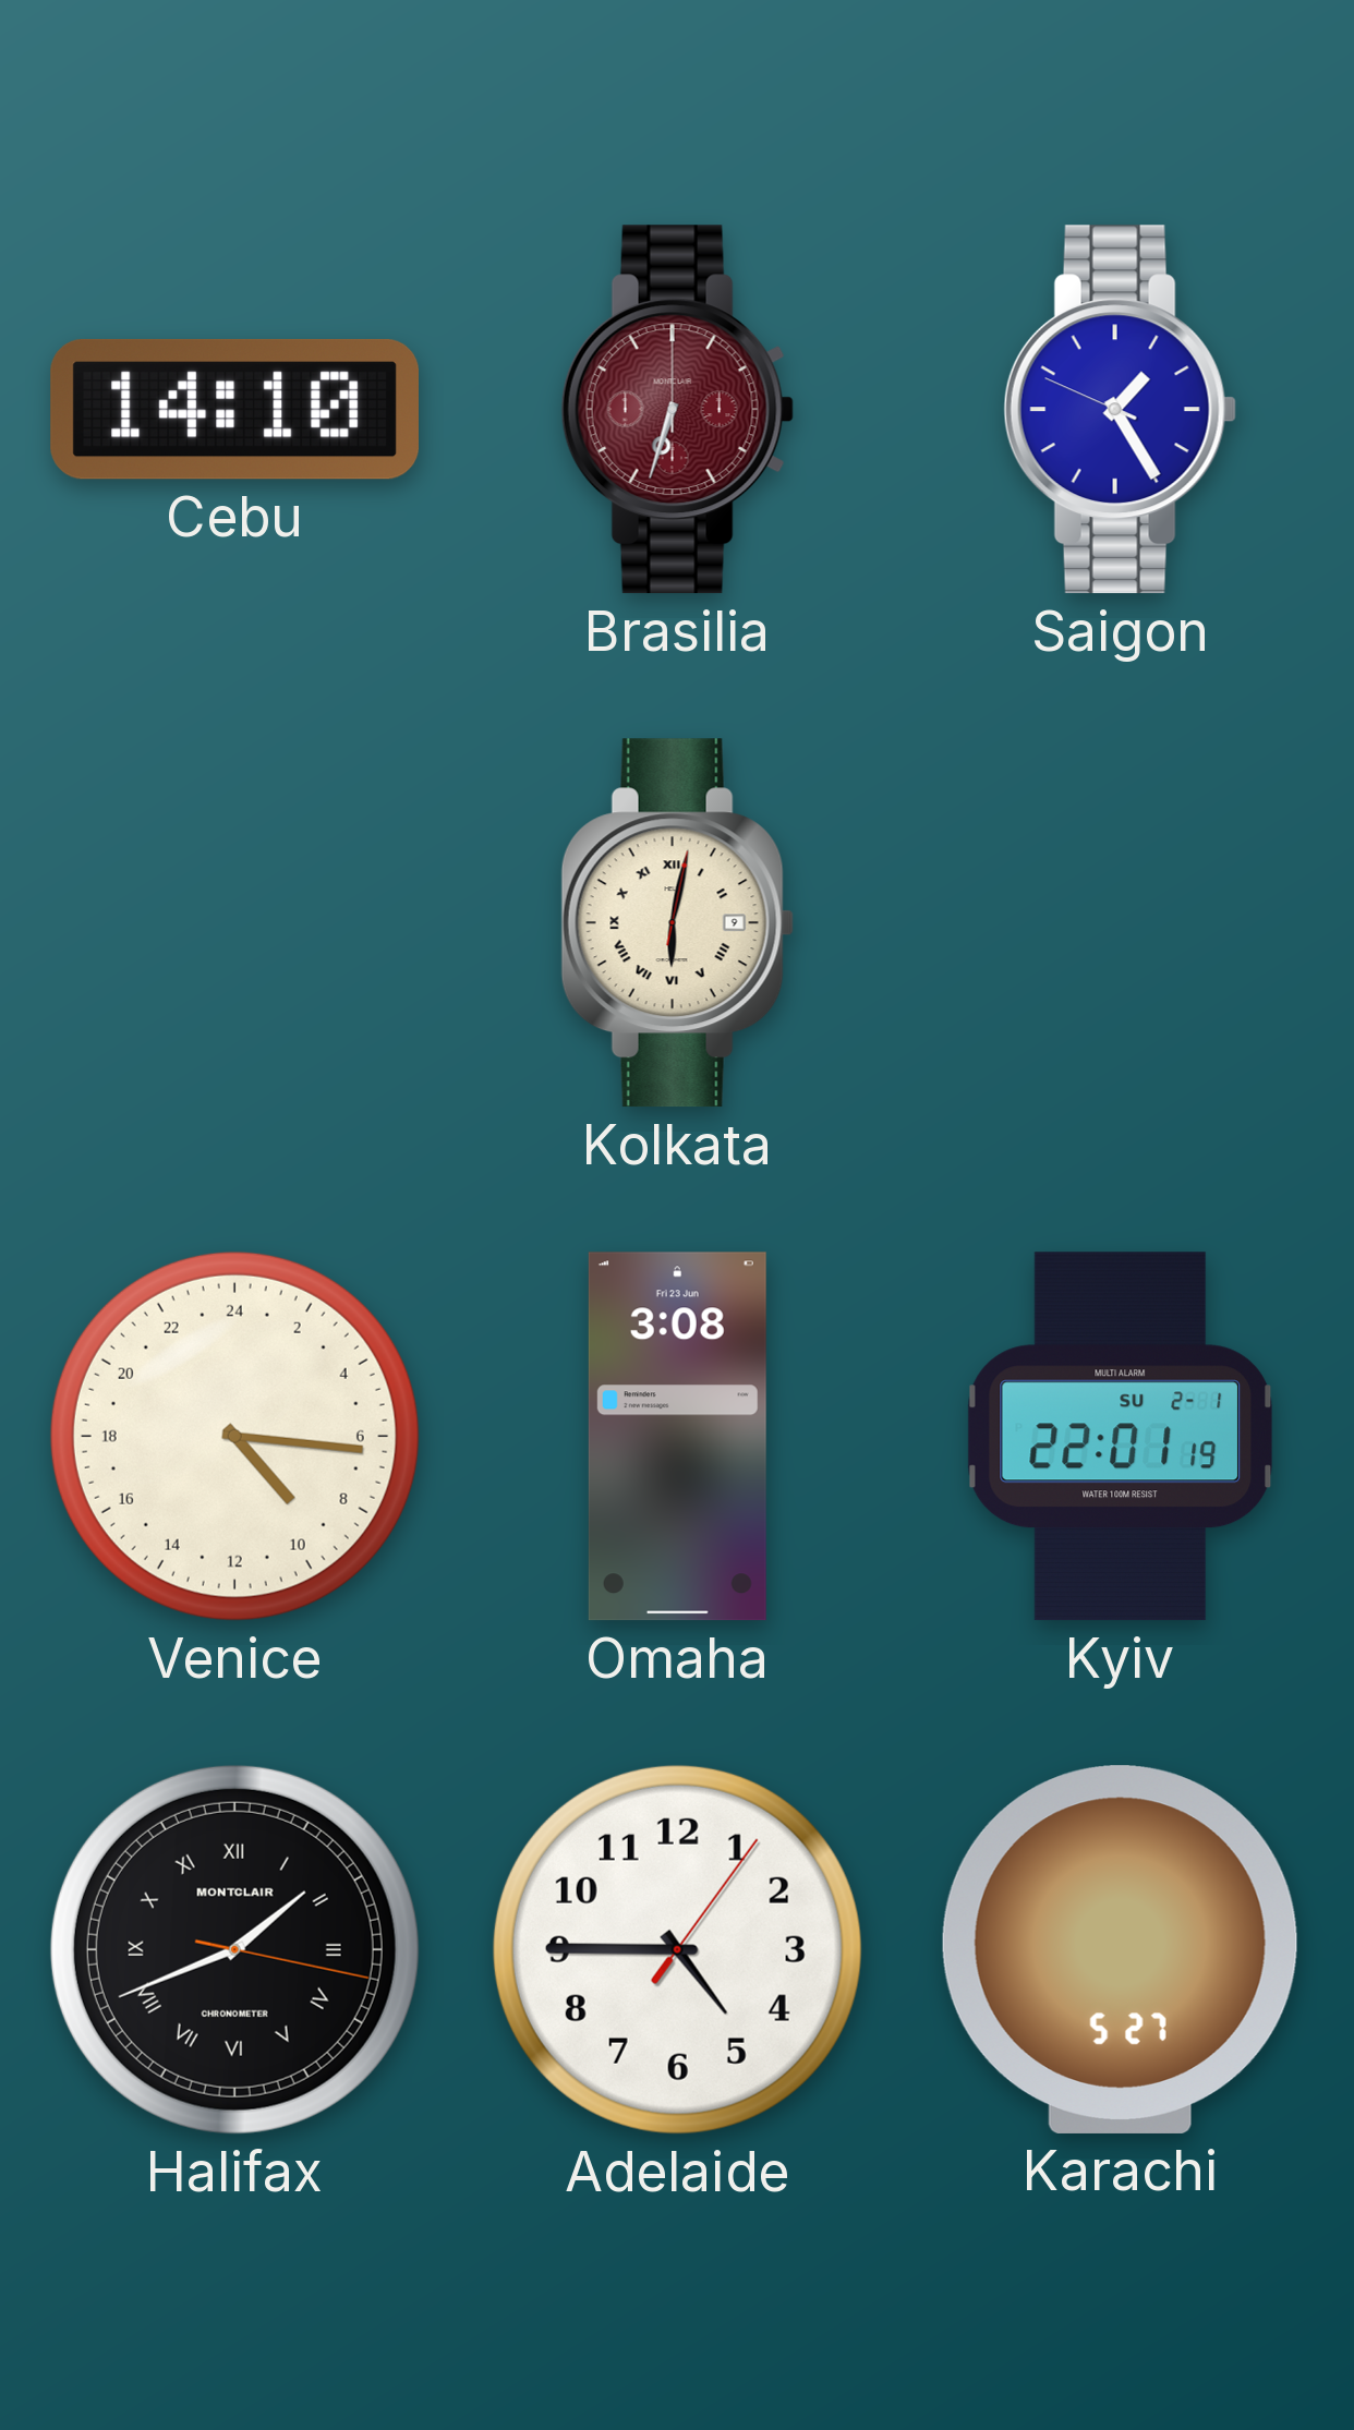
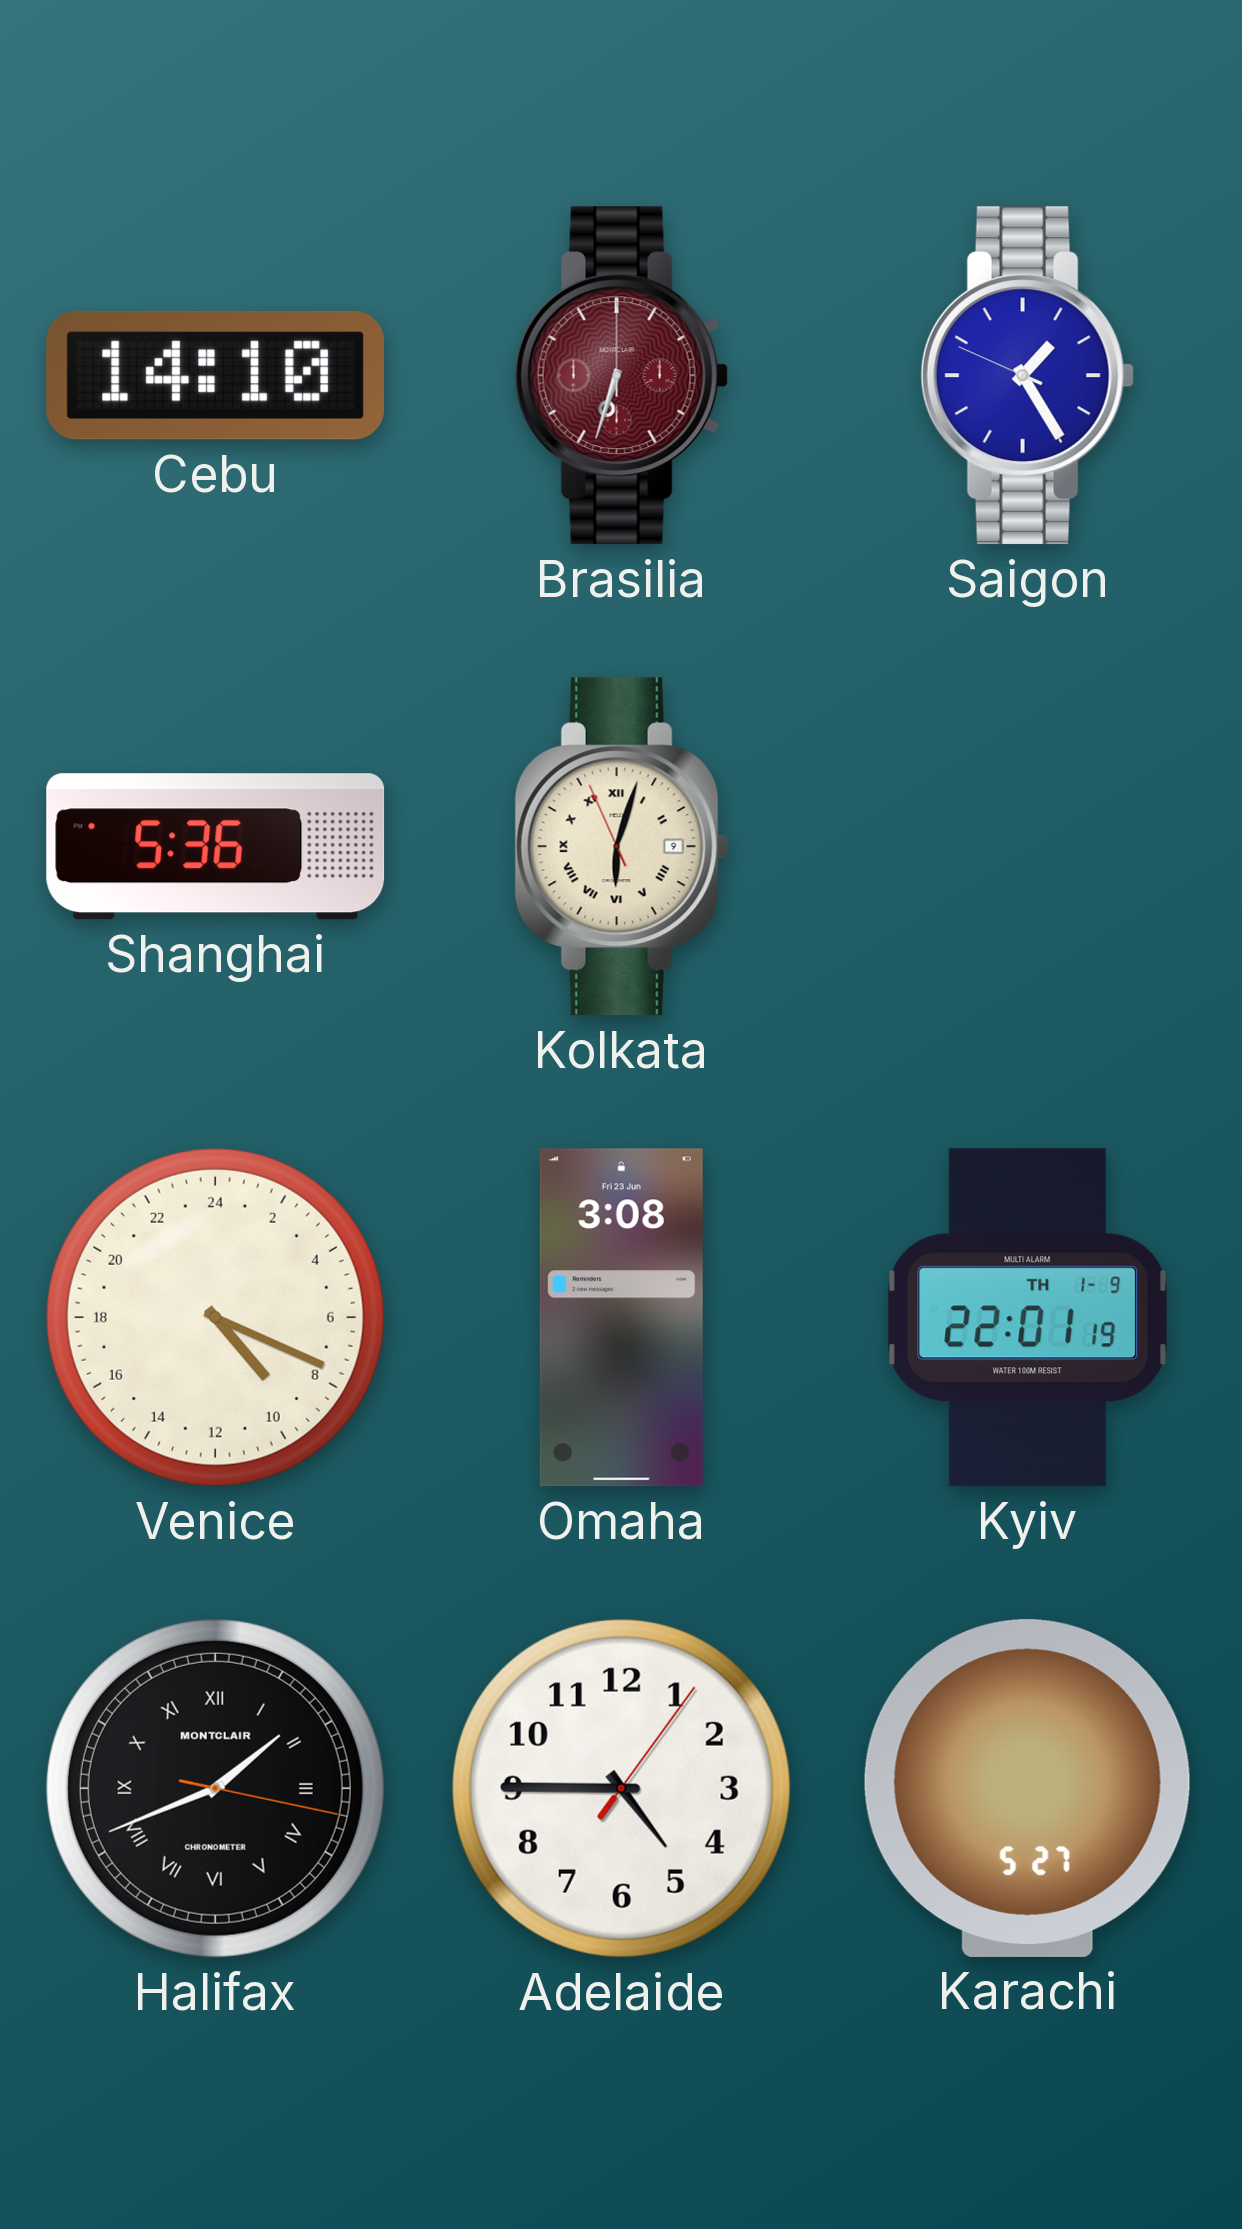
Shanghai: none -> 5:36
Kolkata: 6:02:02 -> 6:02:56
Venice: 9:16 -> 9:19
Kyiv date: SU 2-1 -> TH 1-9
